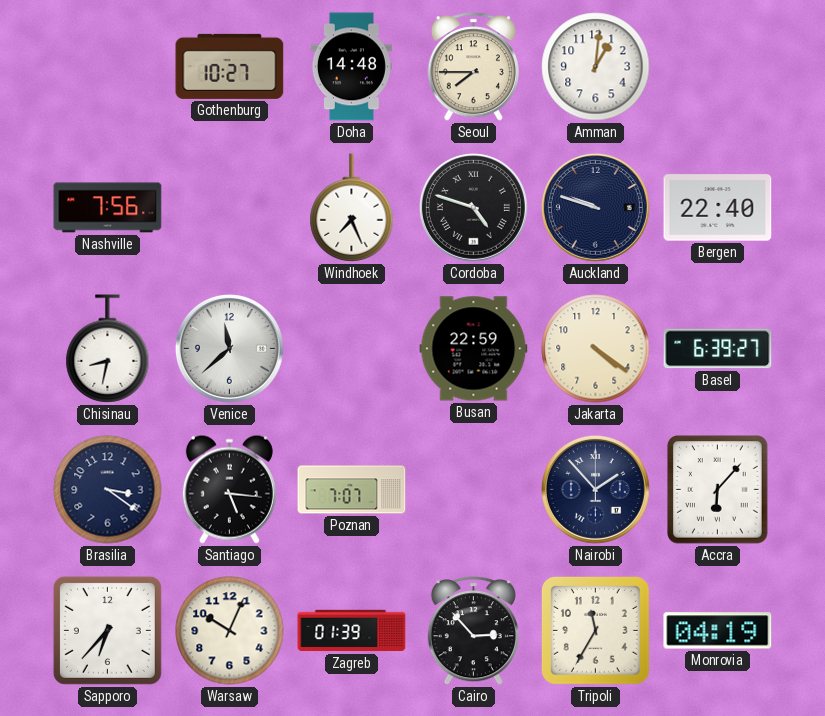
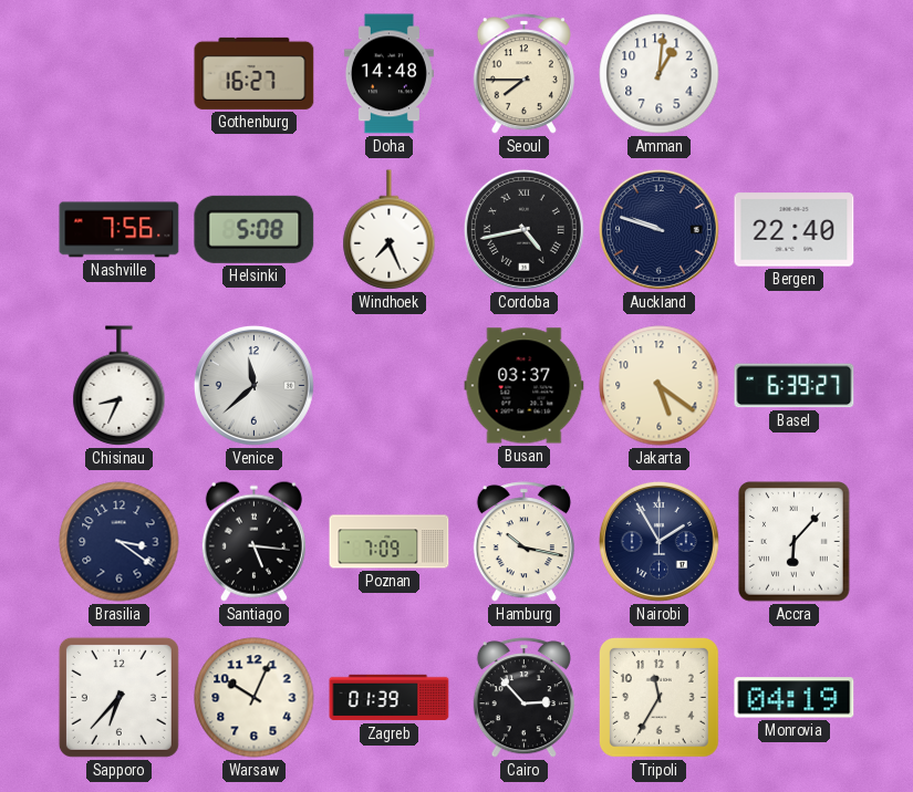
Gothenburg: 10:27 -> 16:27
Helsinki: none -> 5:08
Cordoba: 4:48 -> 4:43
Chisinau: 8:32 -> 8:34
Busan: 22:59 -> 03:37
Jakarta: 4:21 -> 5:21
Poznan: 7:07 -> 7:09
Hamburg: none -> 10:17
Nairobi: 1:53 -> 1:55
